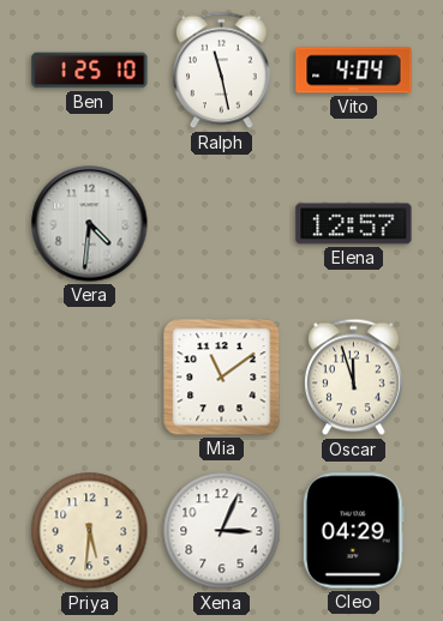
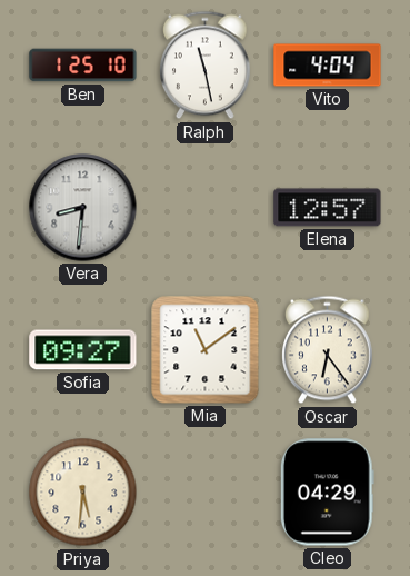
Vera: 4:31 -> 8:31
Sofia: none -> 09:27
Oscar: 11:57 -> 6:24
Xena: 3:04 -> none
